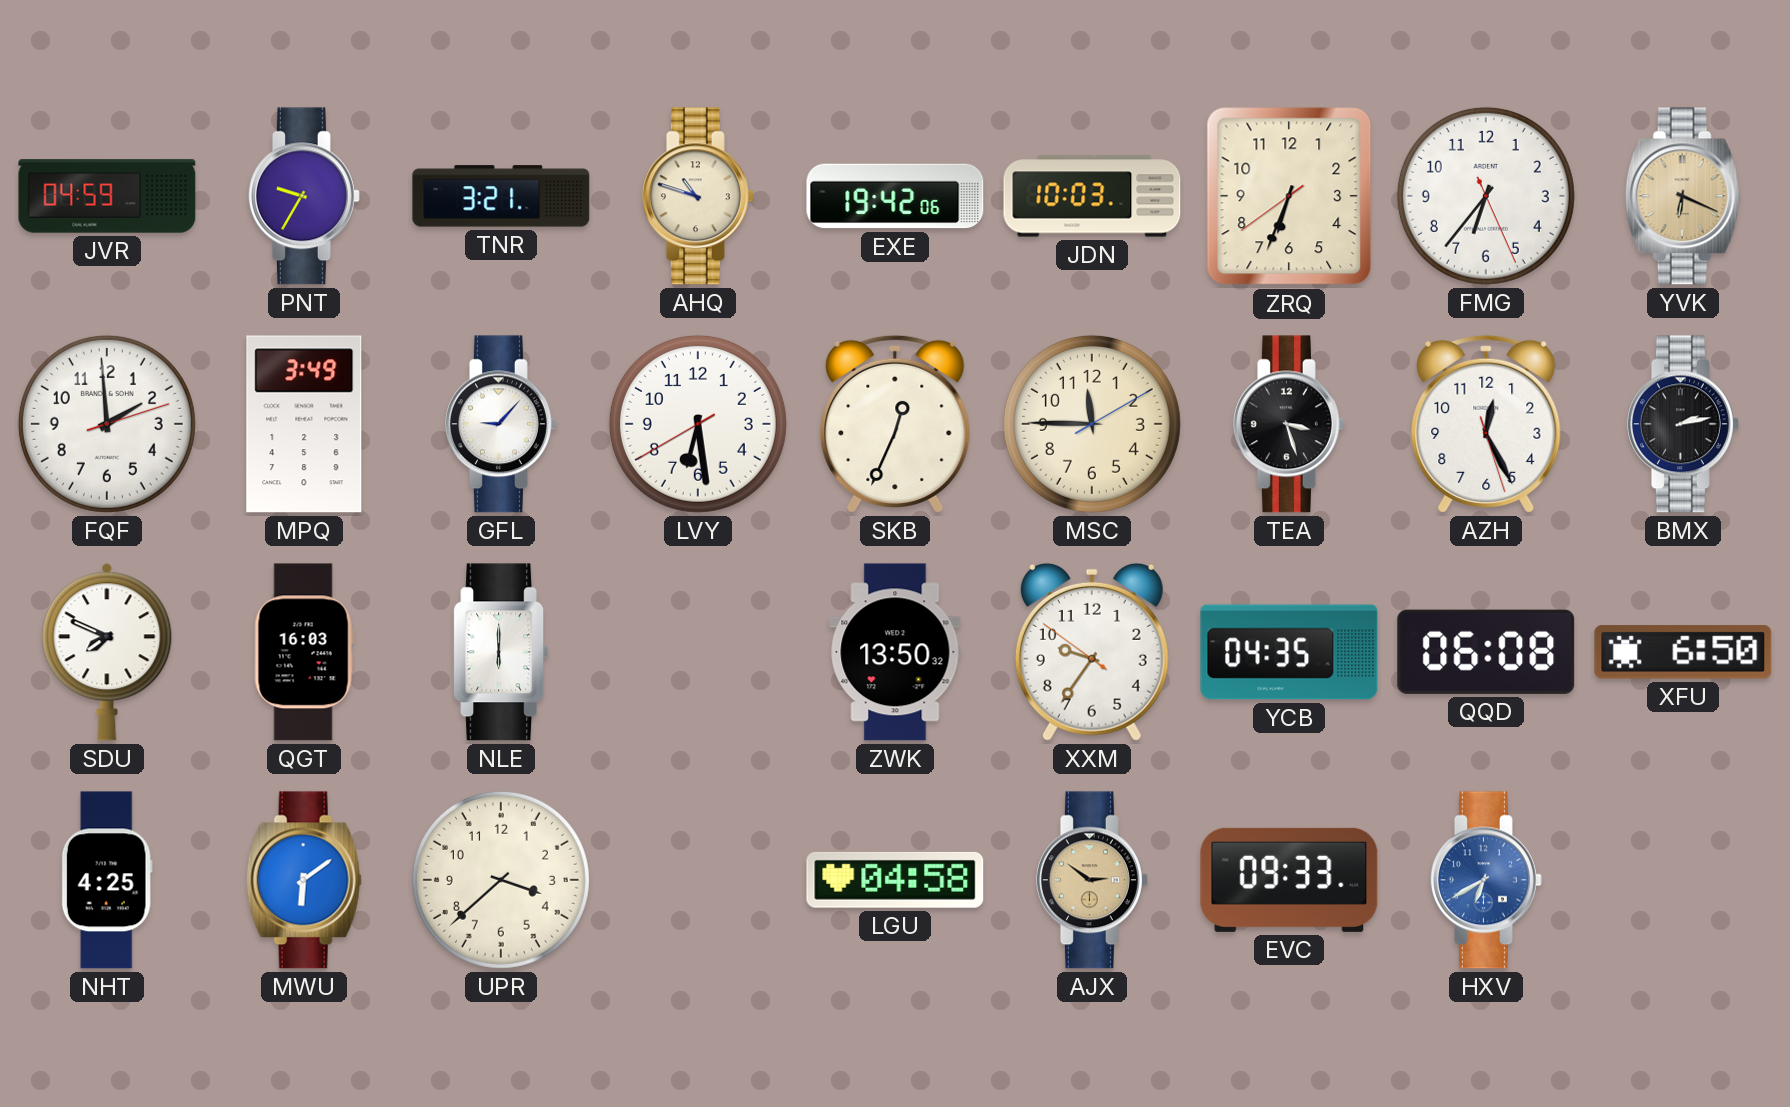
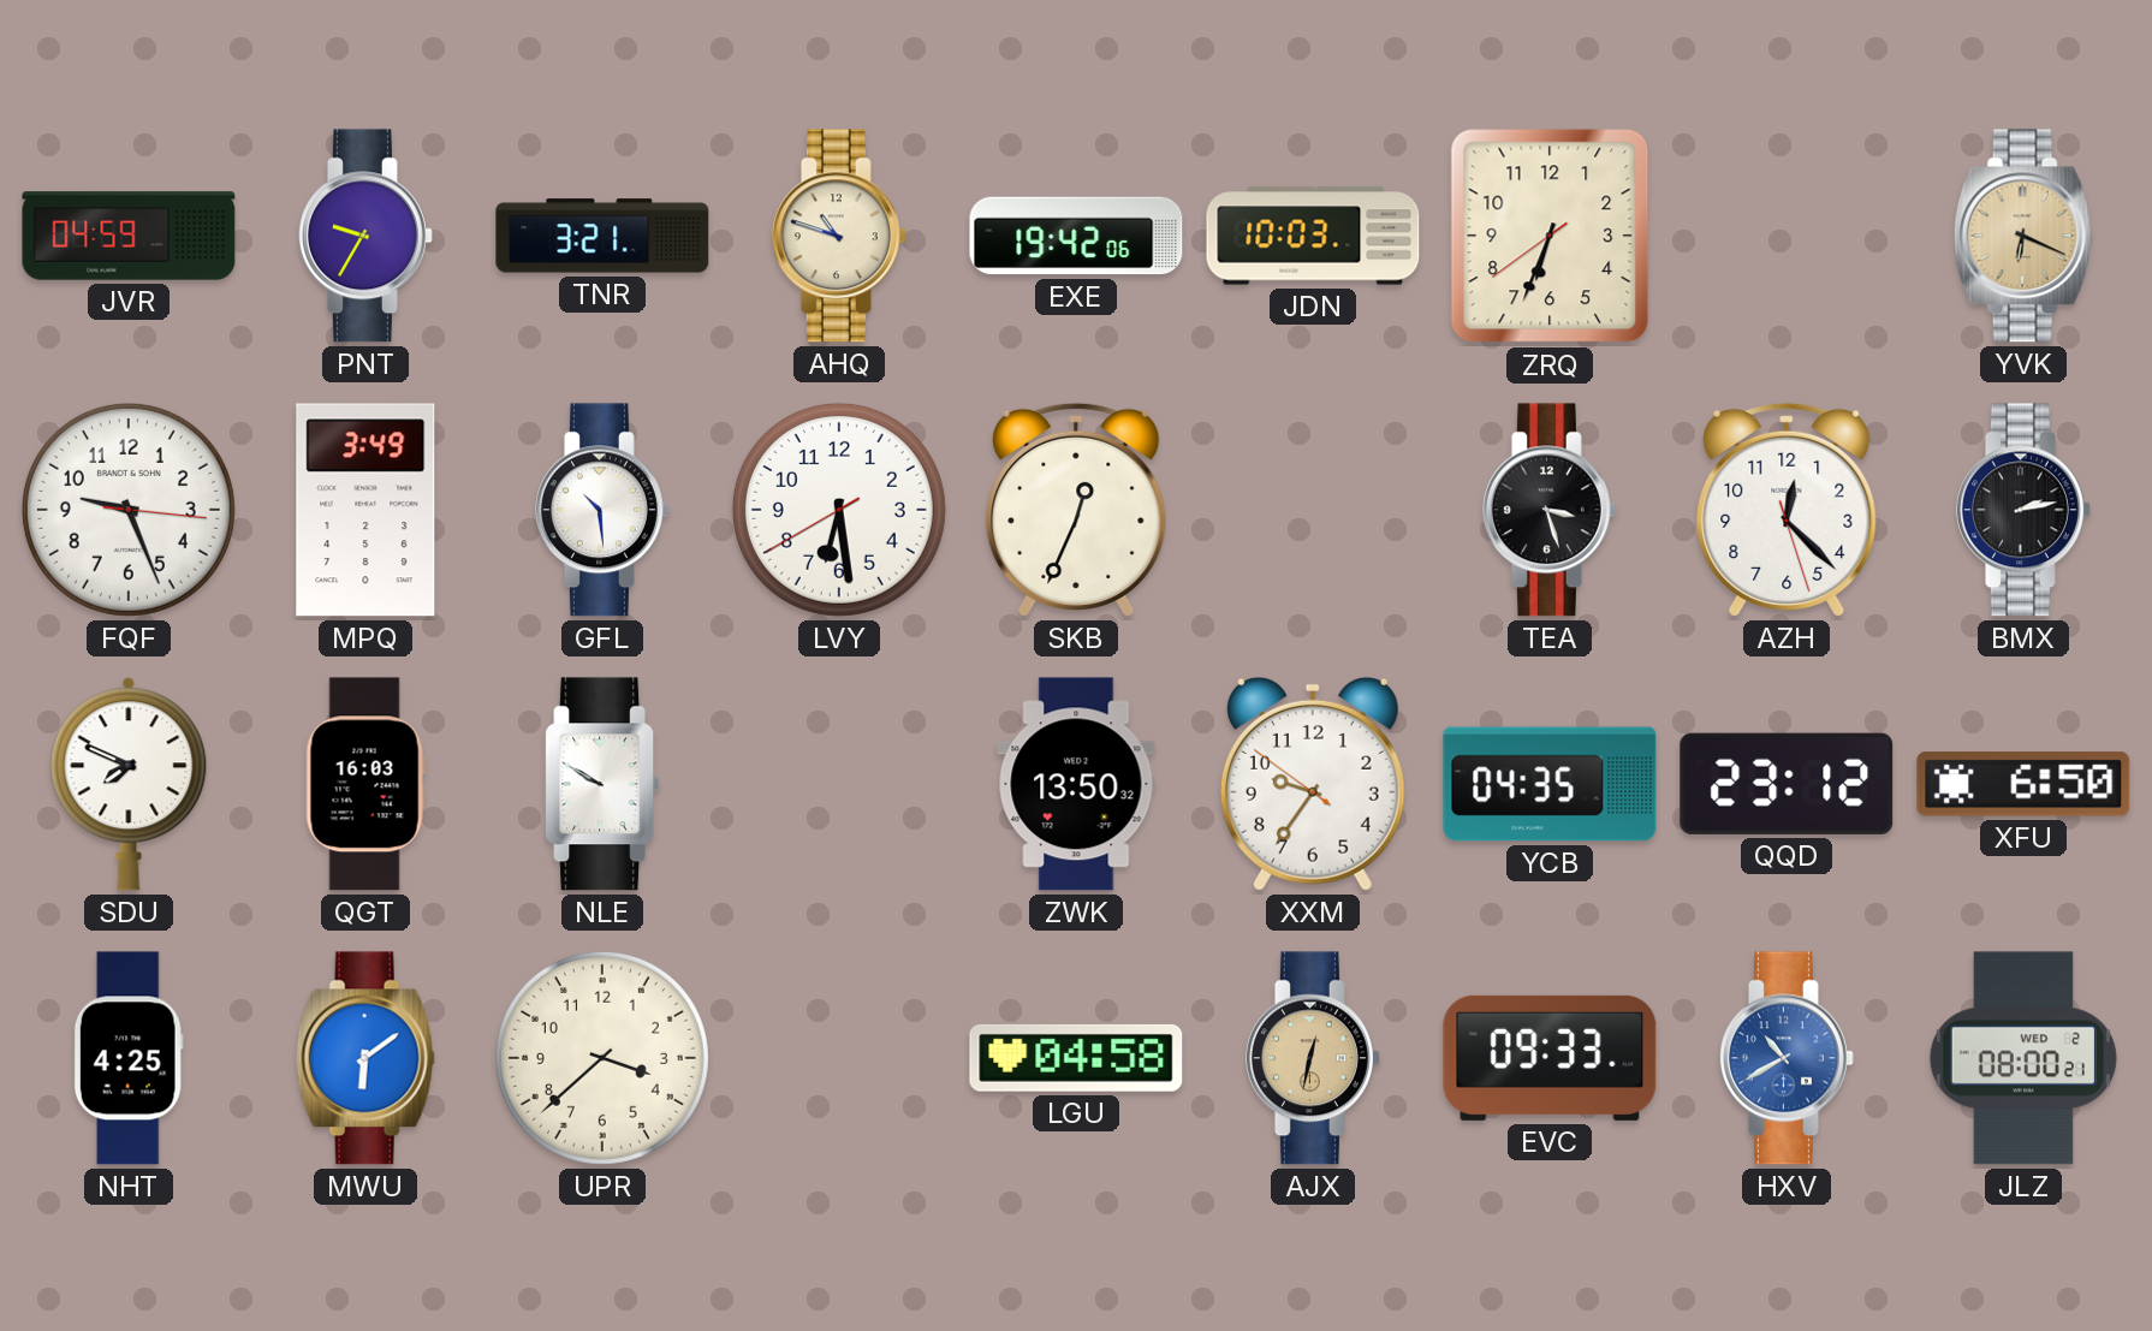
FMG: 6:36 -> none
FQF: 1:59 -> 9:26
GFL: 9:07 -> 10:29
MSC: 11:45 -> none
AZH: 12:25 -> 12:22
NLE: 6:00 -> 9:50
QQD: 06:08 -> 23:12
AJX: 2:51 -> 12:32
HXV: 6:40 -> 10:40
JLZ: none -> 08:00
